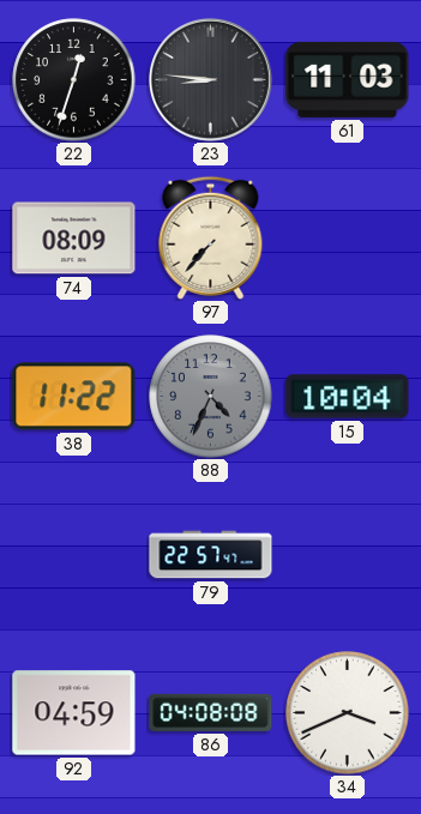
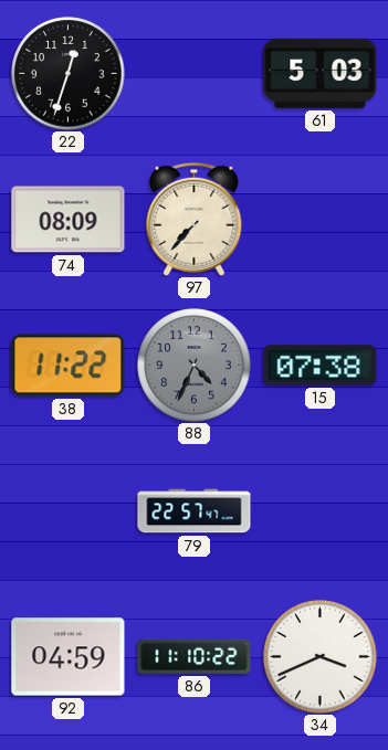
23: 8:46 -> none
61: 11:03 -> 5:03
15: 10:04 -> 07:38
86: 04:08 -> 11:10
